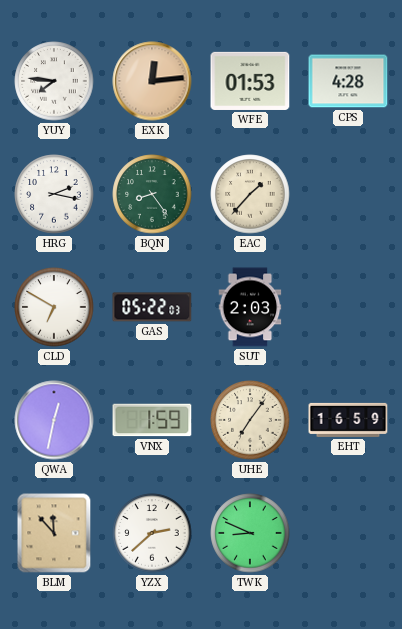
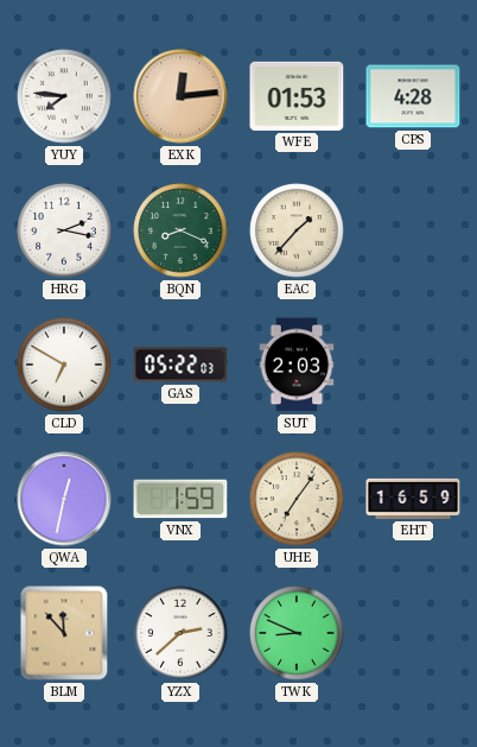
BQN: 8:24 -> 8:19
